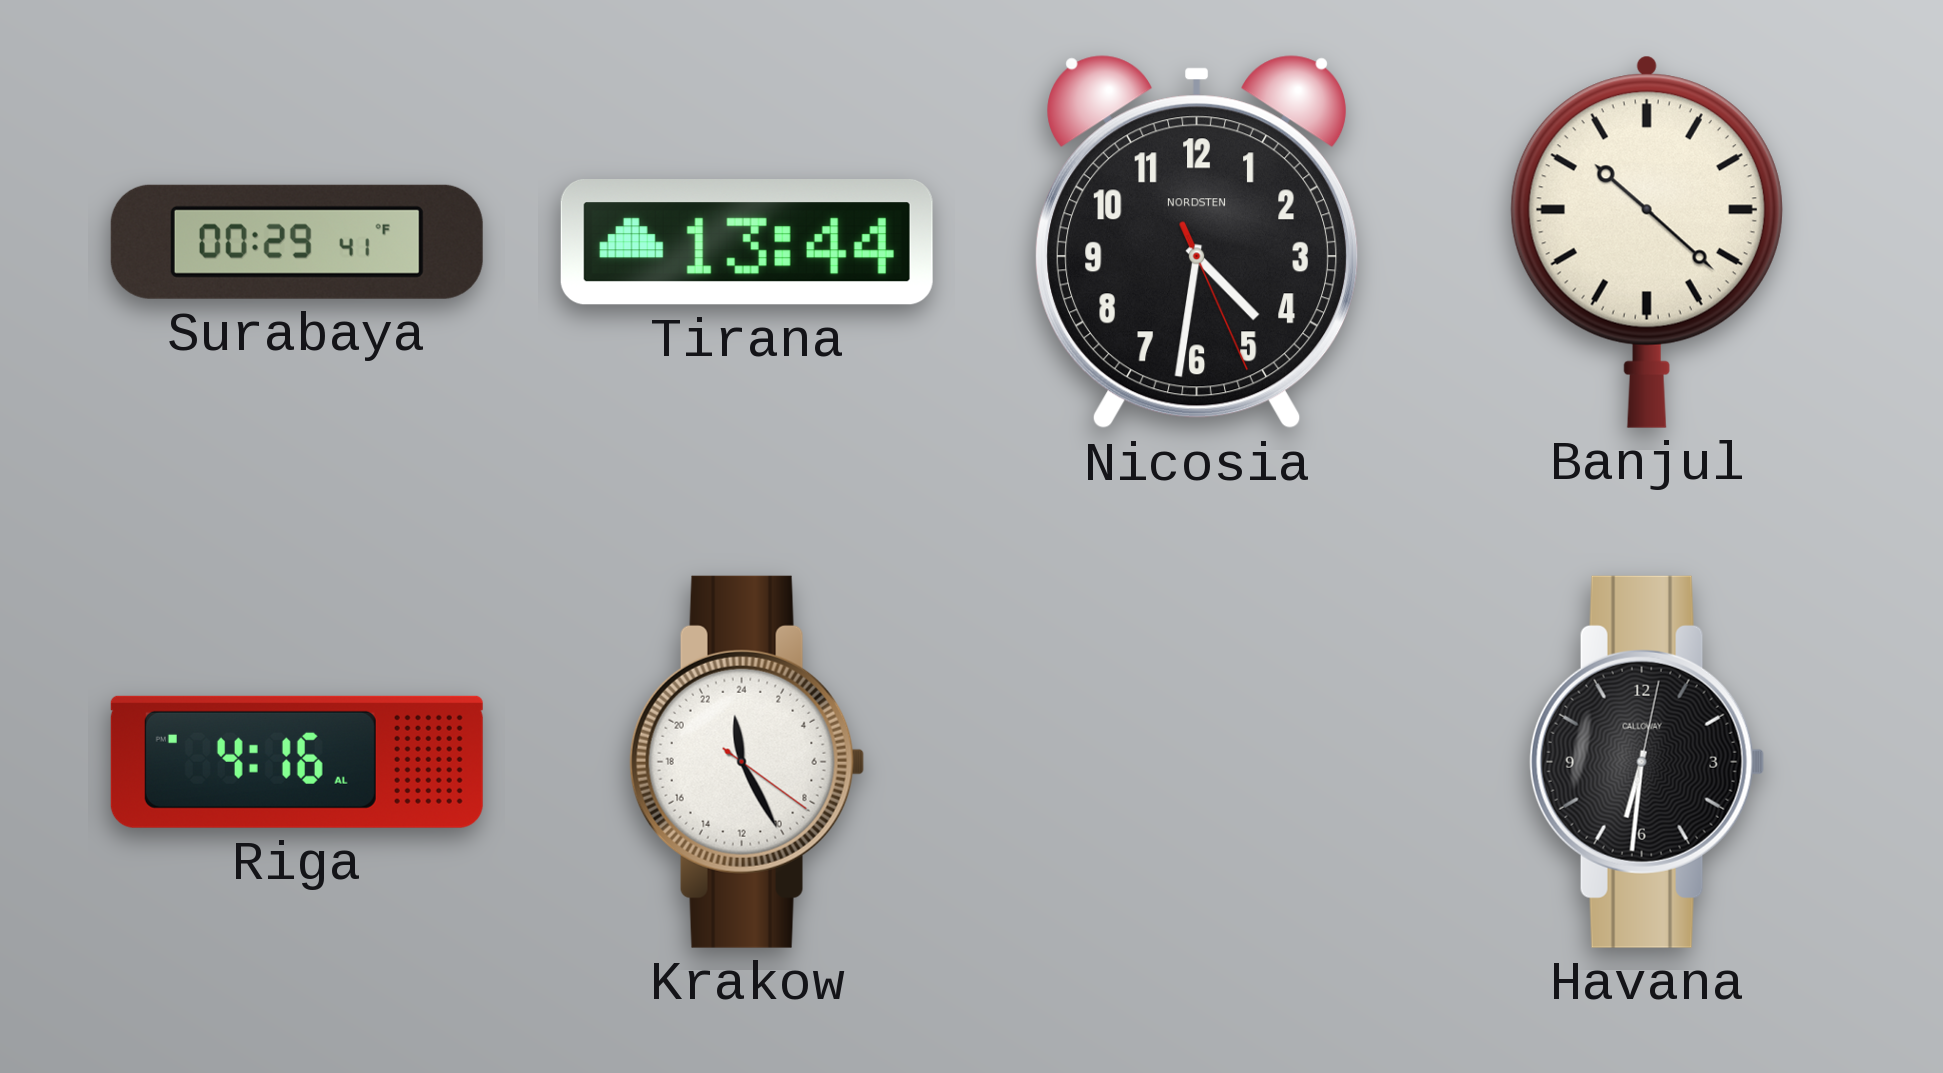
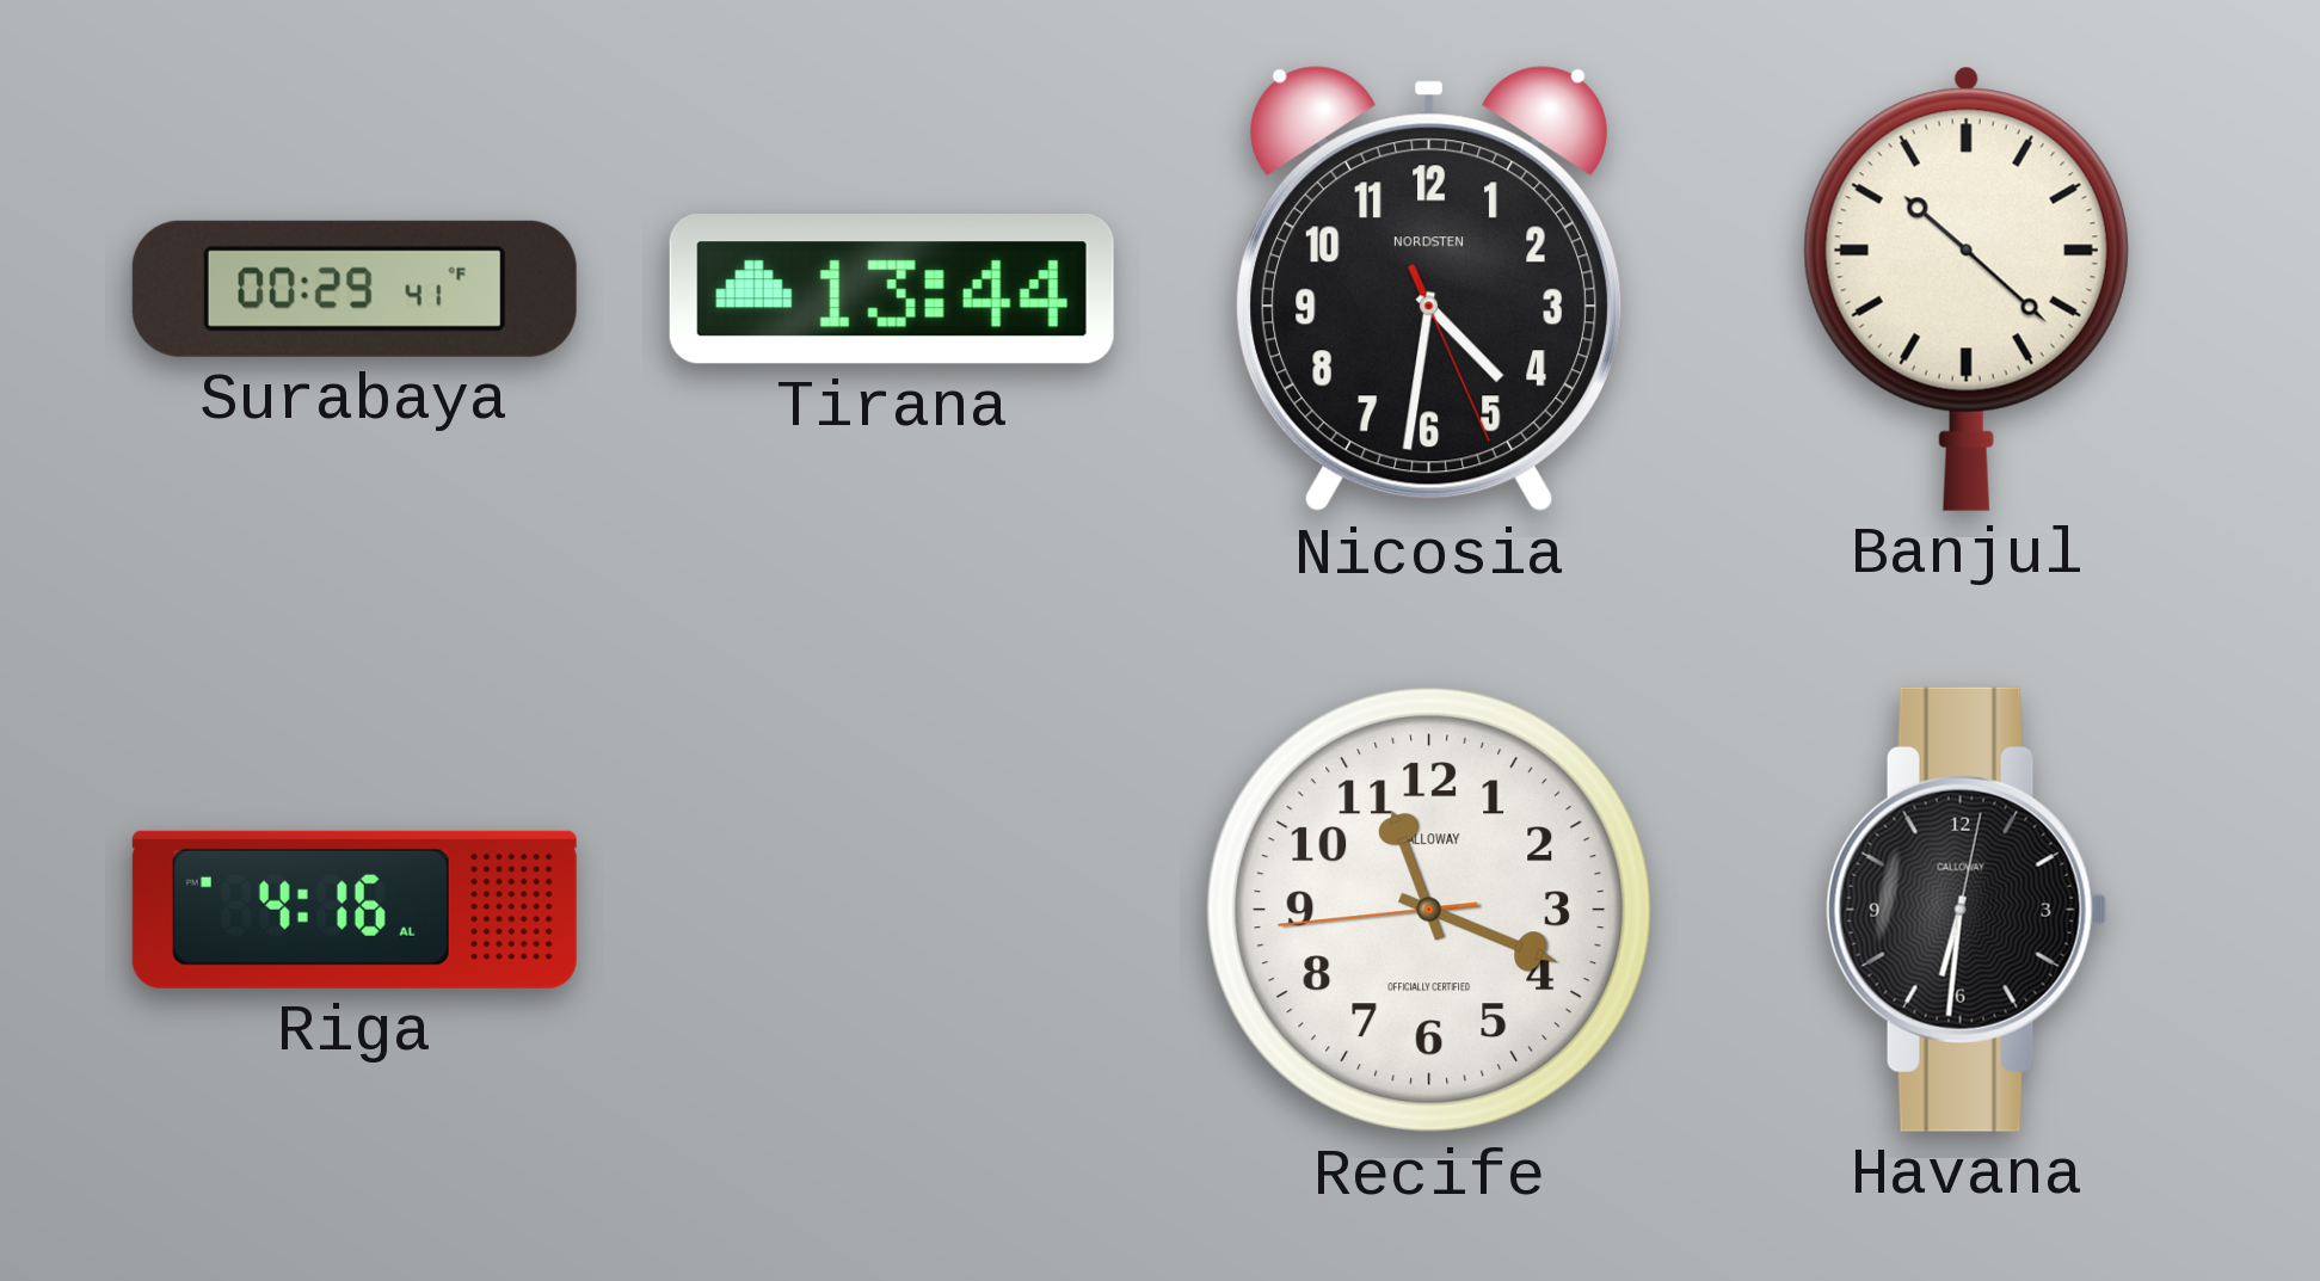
Krakow: 23:25 -> none
Recife: none -> 11:18
